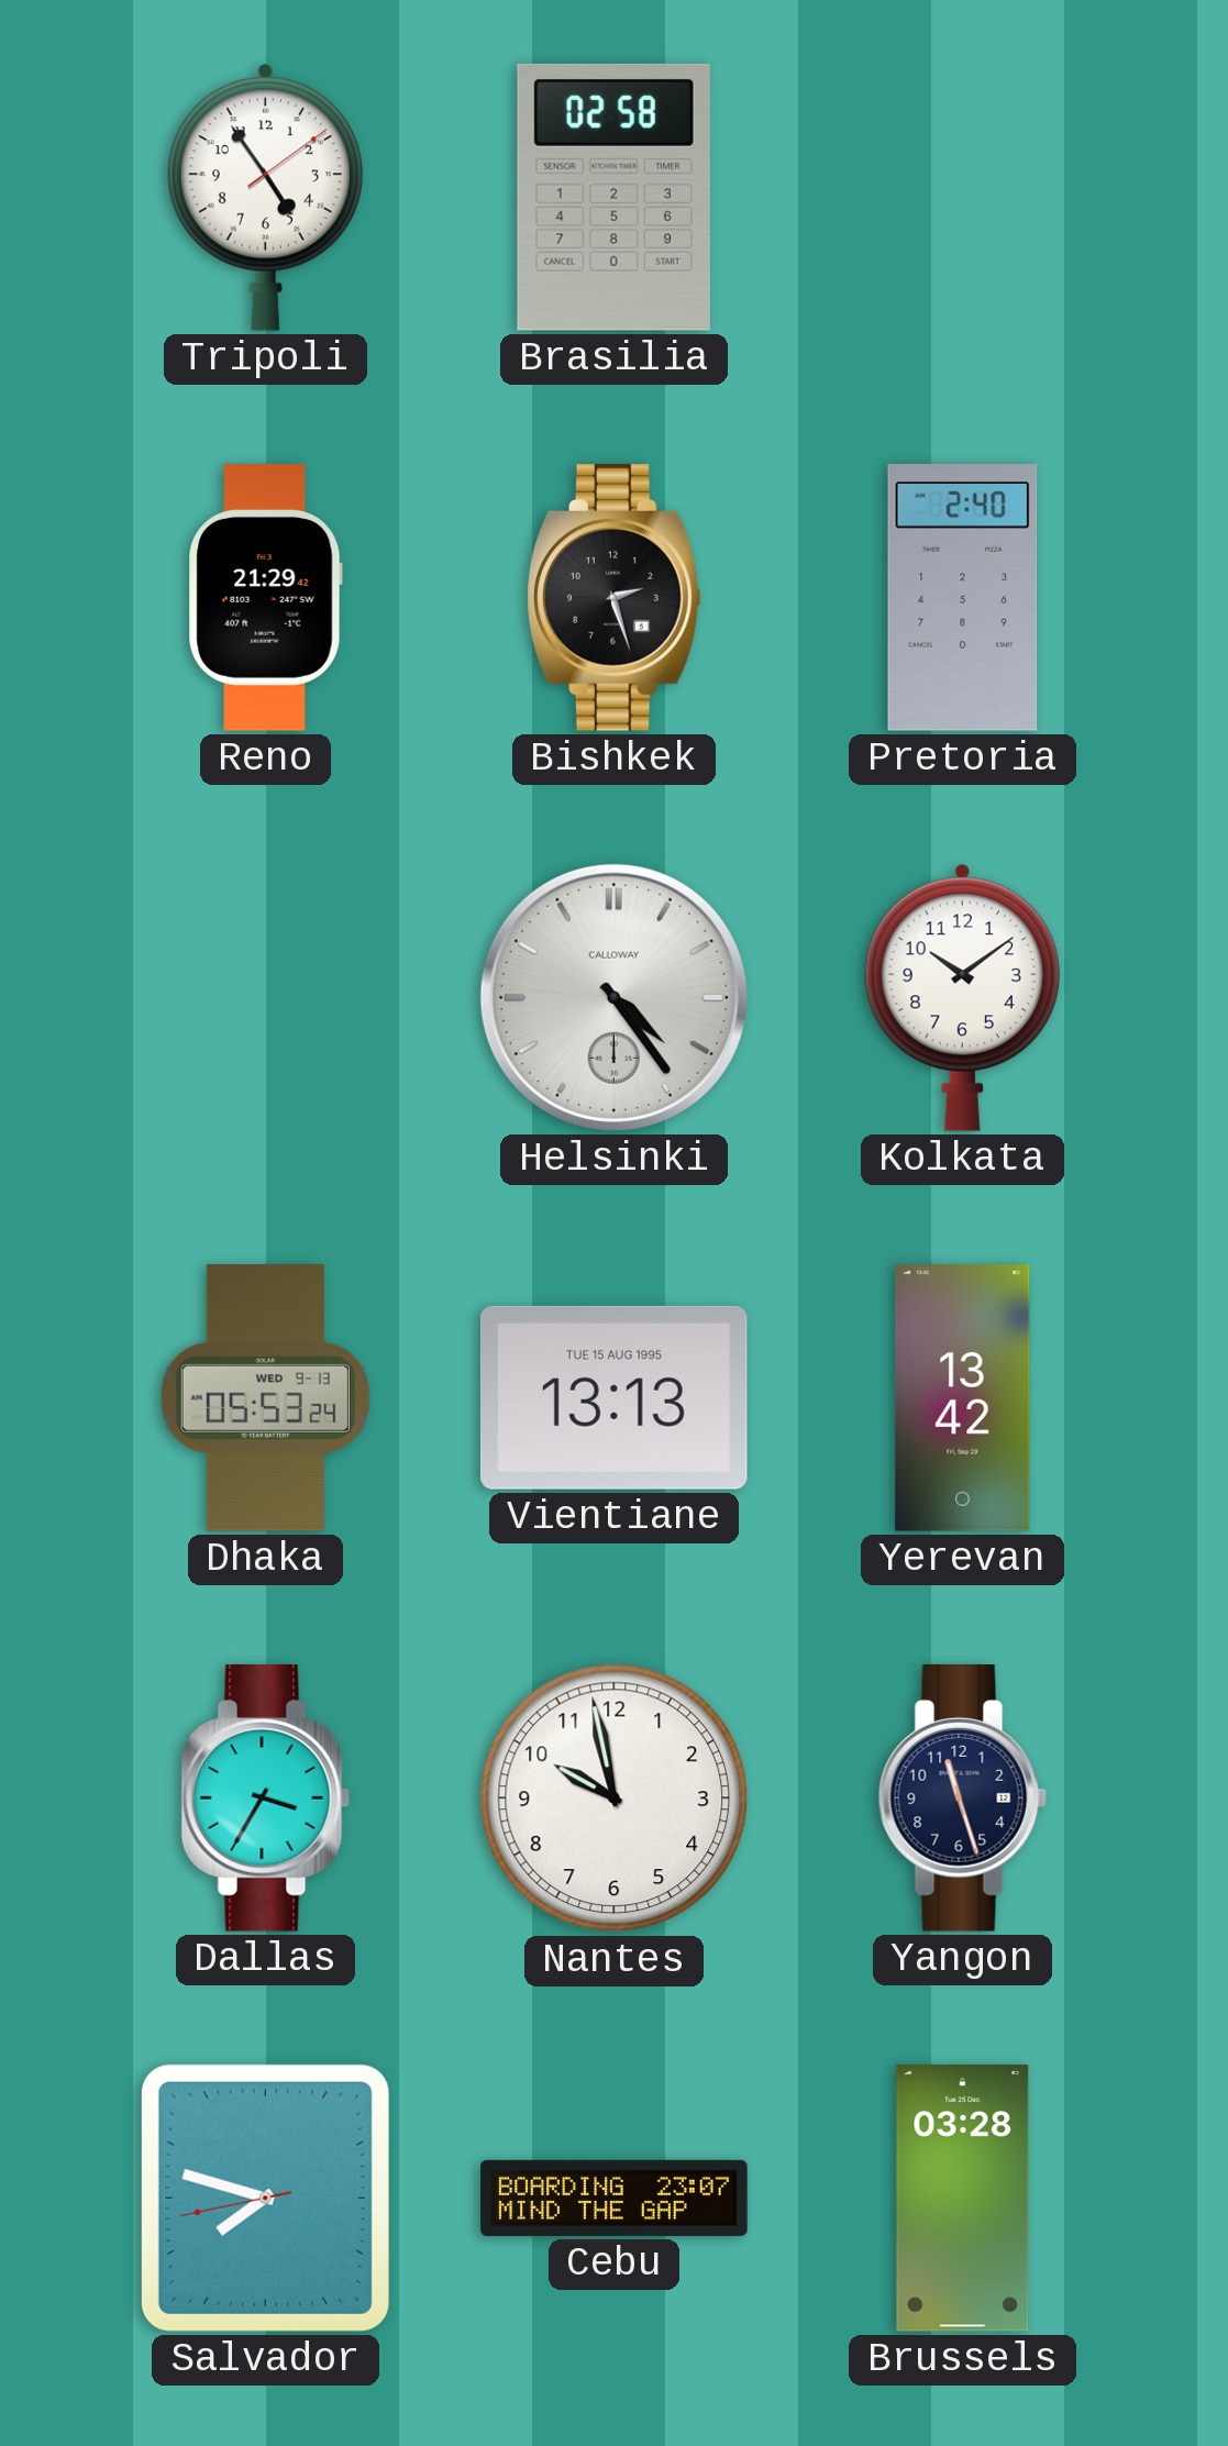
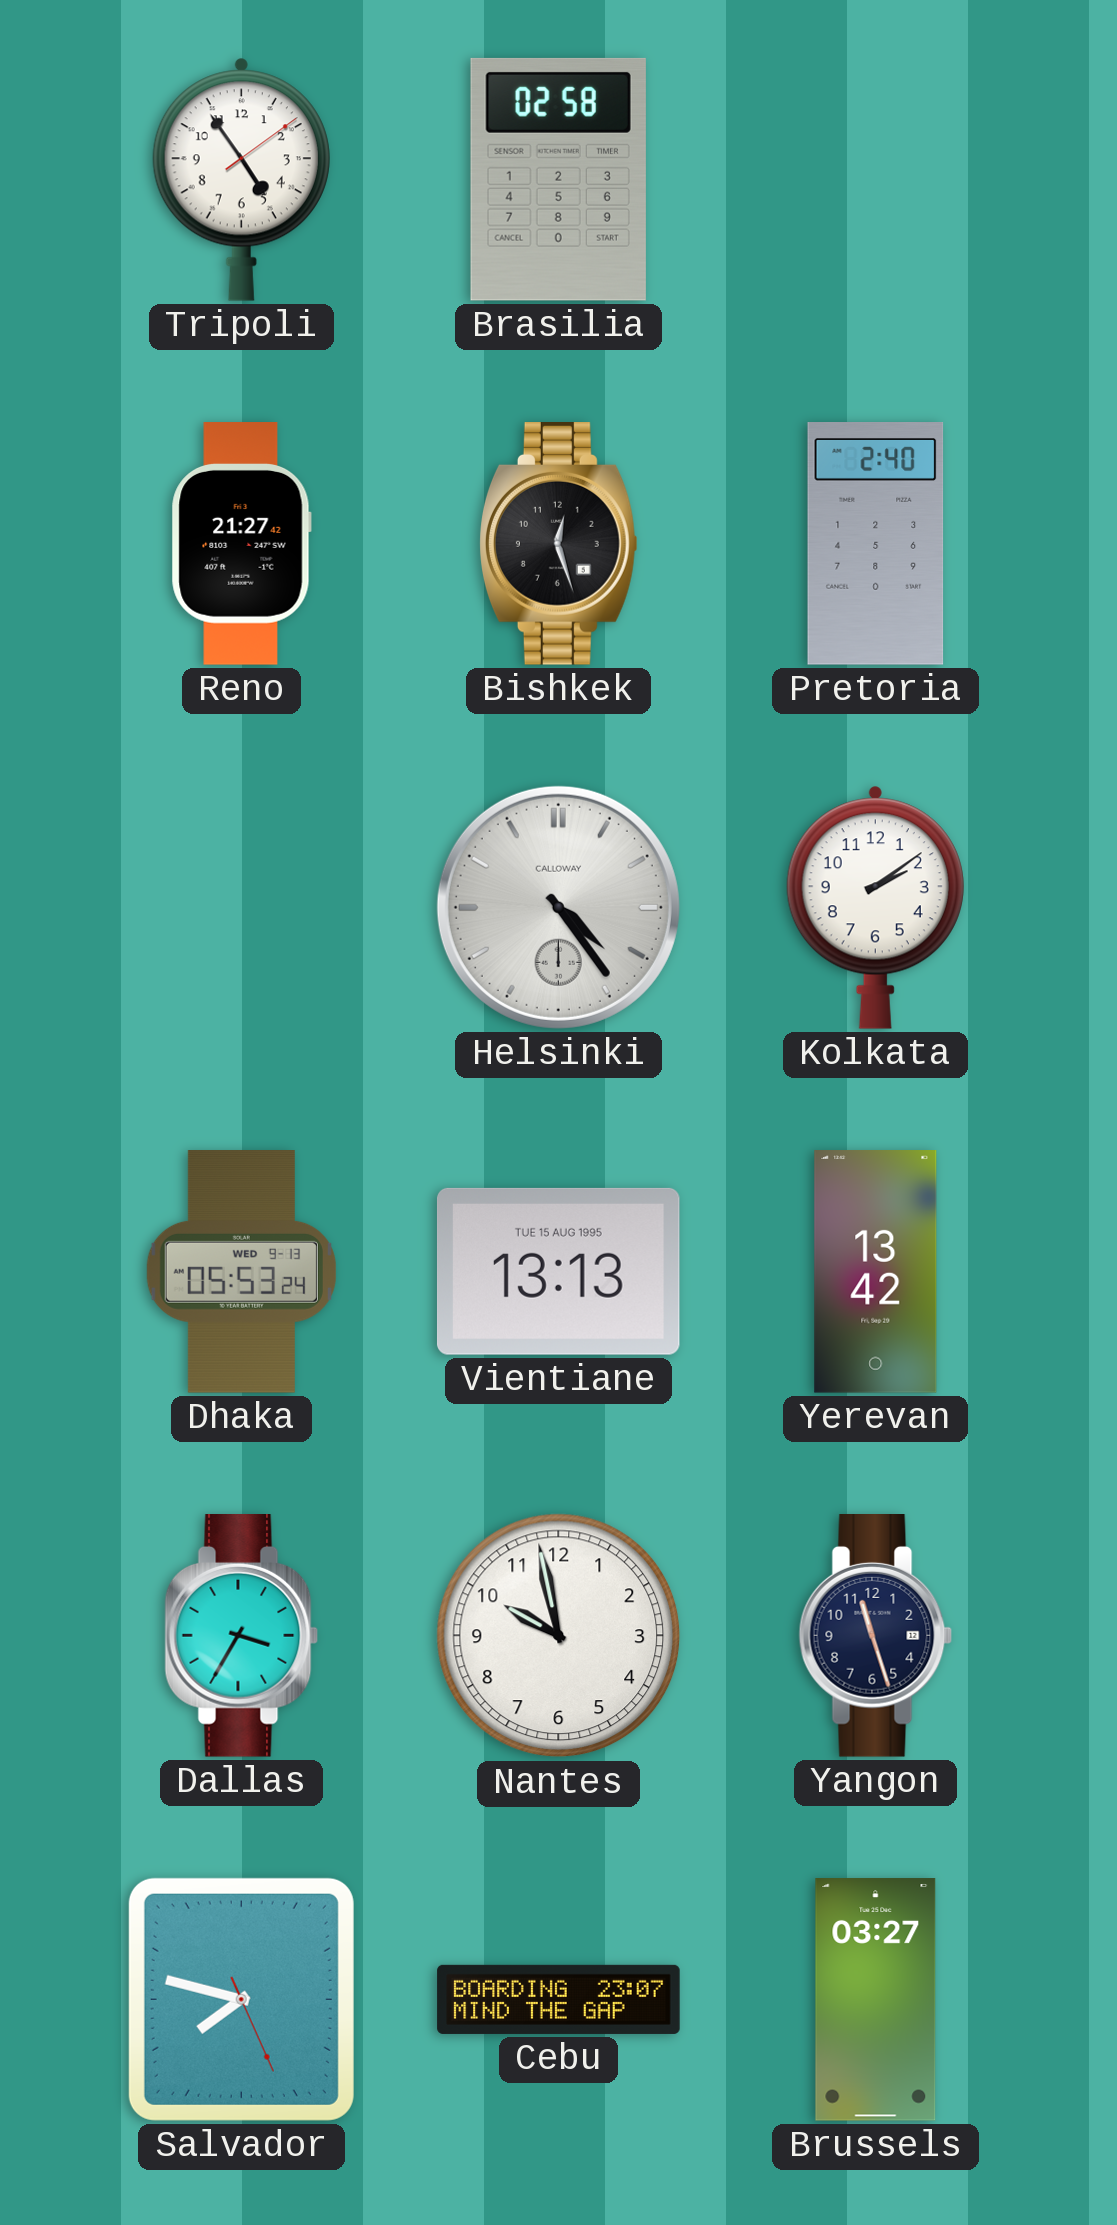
Reno: 21:29 -> 21:27
Bishkek: 2:27 -> 12:27
Kolkata: 10:09 -> 2:09
Salvador: 7:47:43 -> 7:47:26
Brussels: 03:28 -> 03:27
